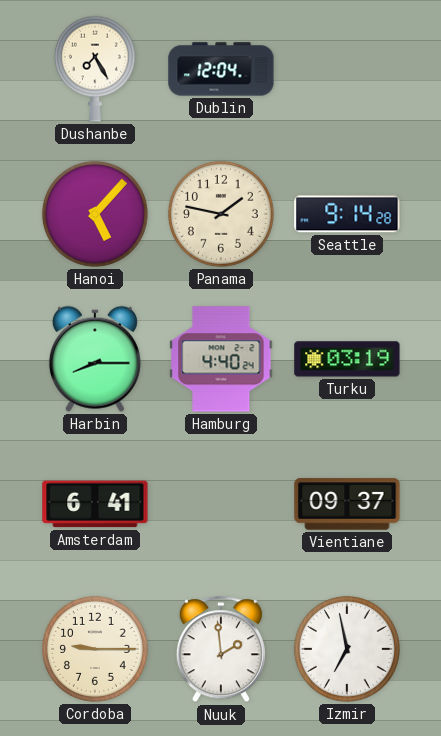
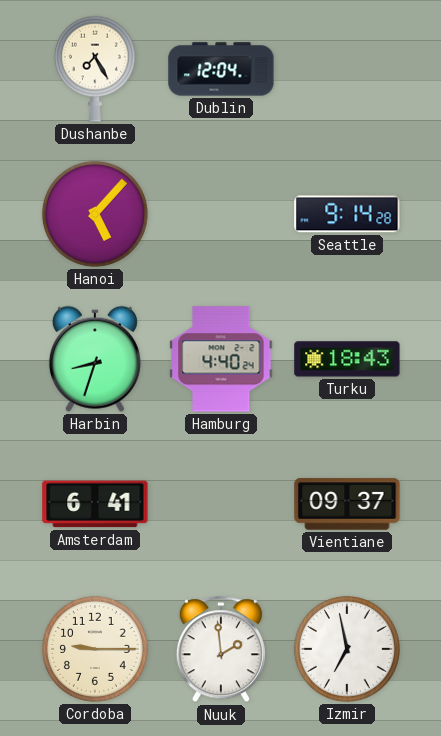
Panama: 1:47 -> none
Harbin: 8:15 -> 8:33
Turku: 03:19 -> 18:43
